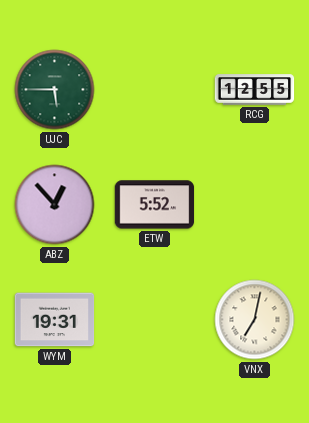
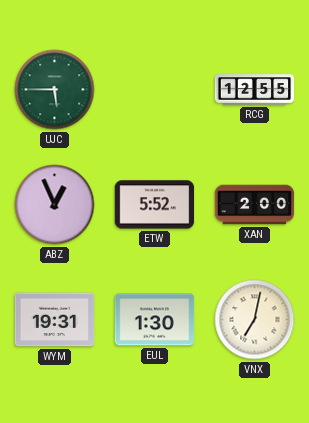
ABZ: 12:53 -> 12:56
XAN: none -> 2:00
EUL: none -> 1:30
